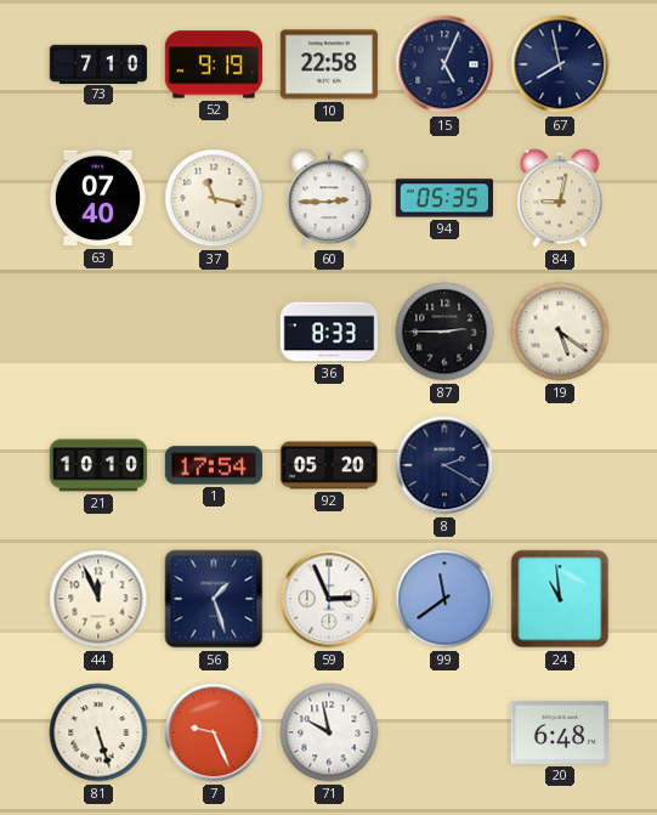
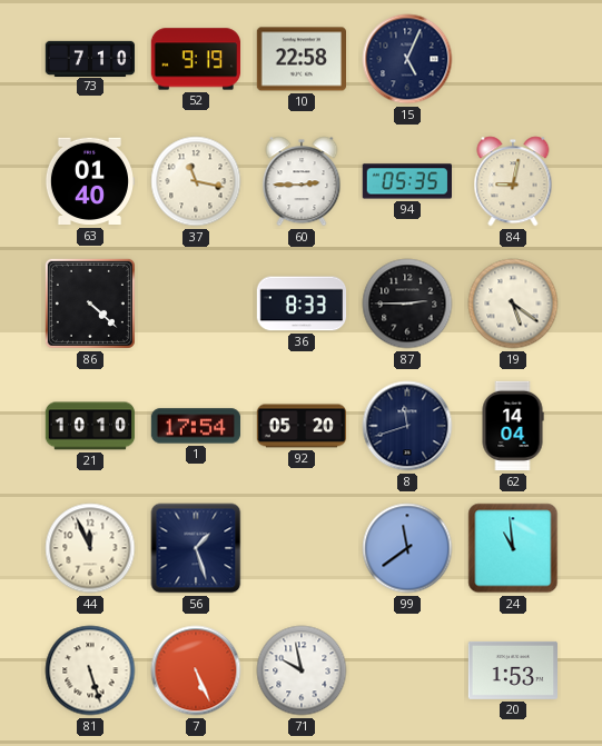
67: 7:58 -> none
63: 07:40 -> 01:40
86: none -> 4:22
8: 2:20 -> 11:42
62: none -> 14:04
59: 2:56 -> none
7: 9:26 -> 5:26
20: 6:48 -> 1:53
